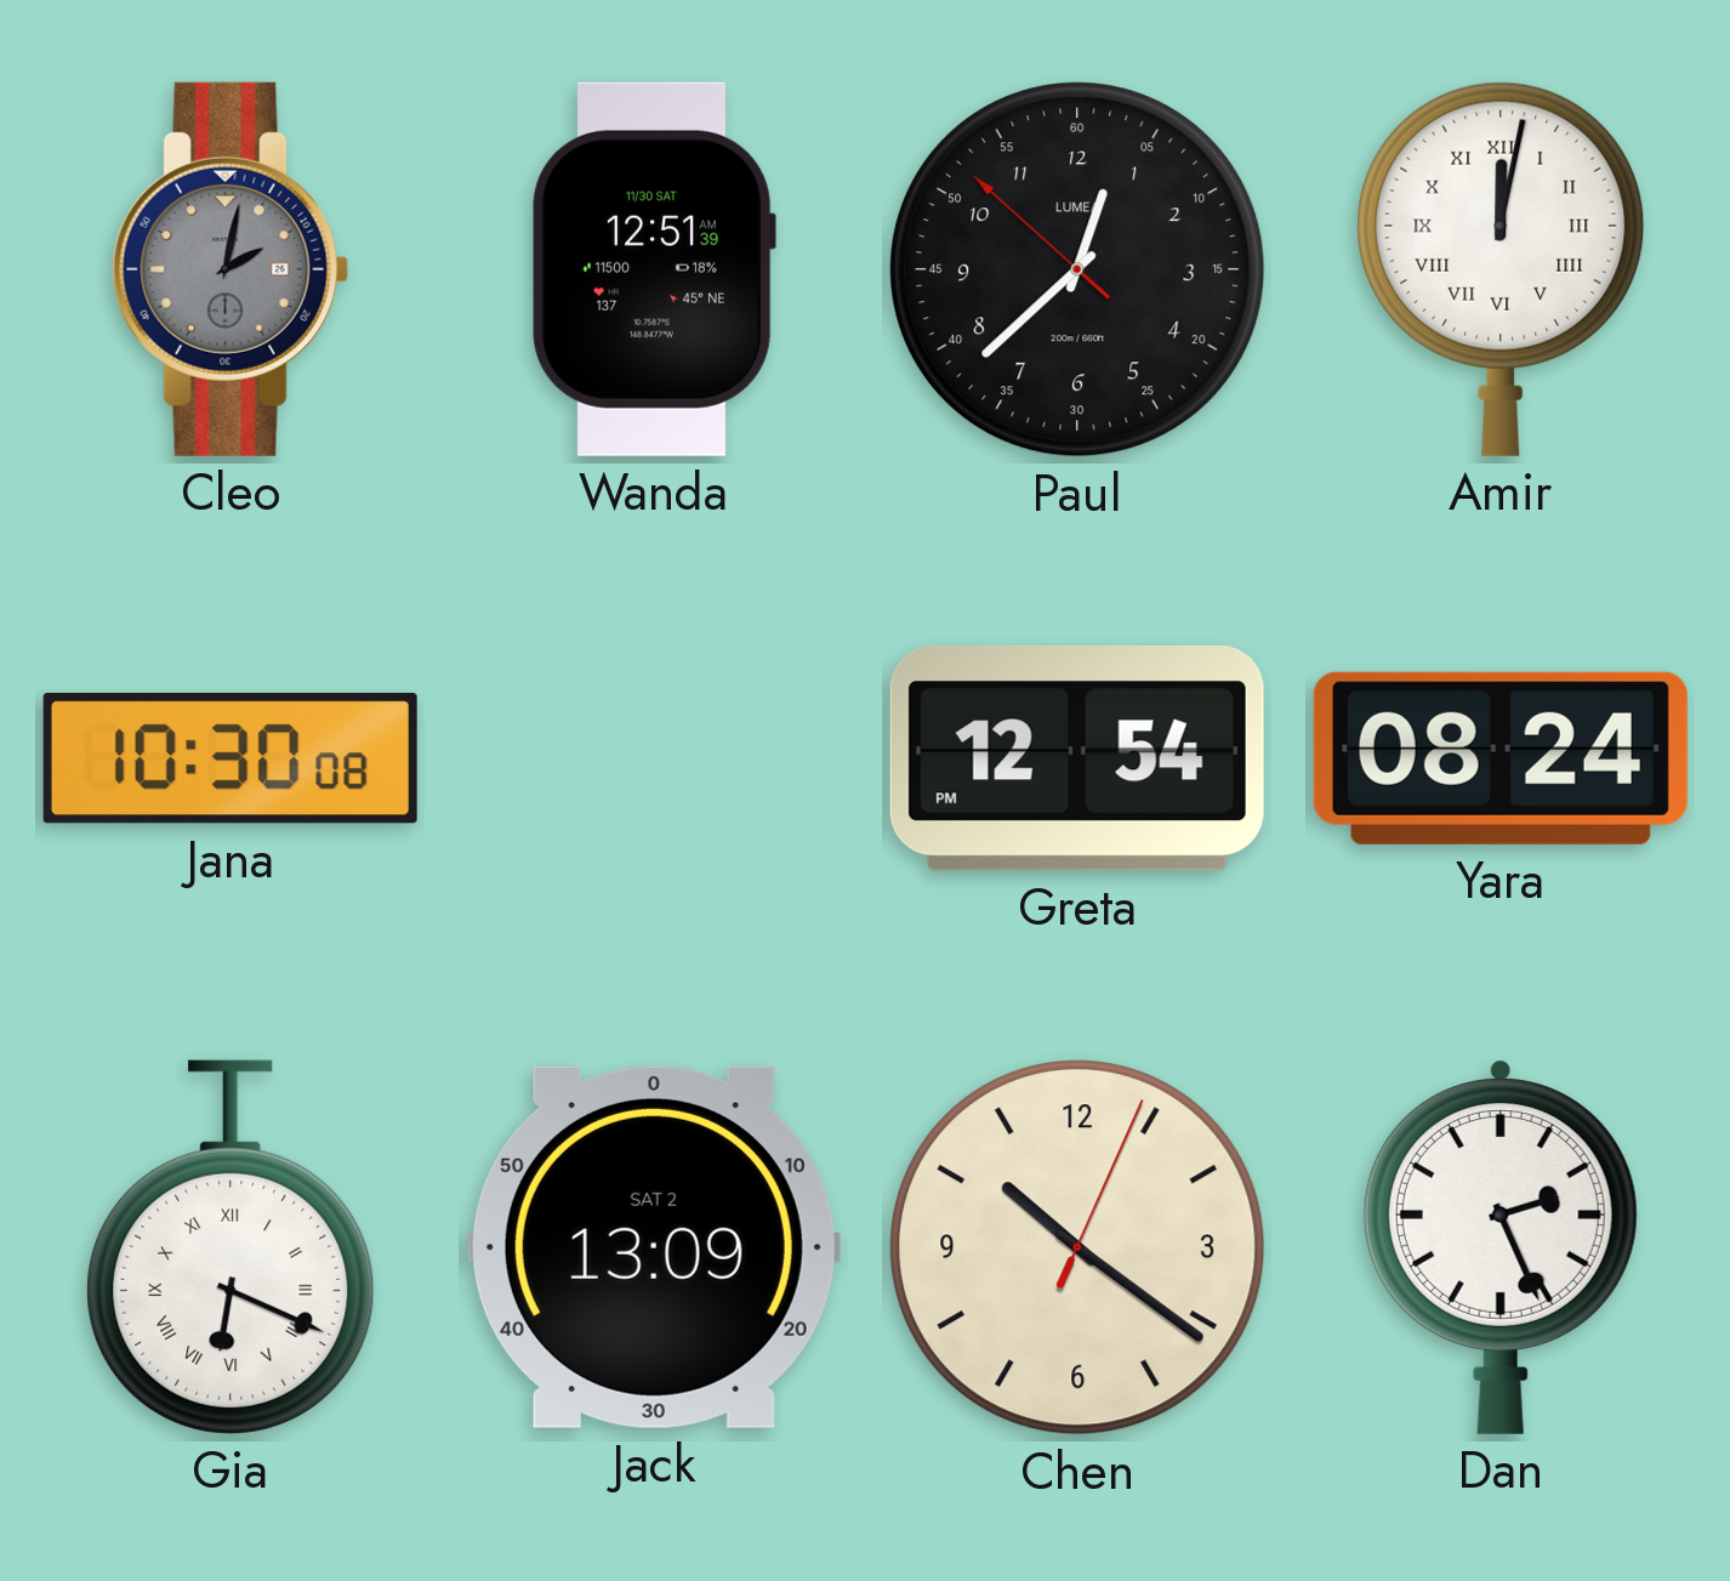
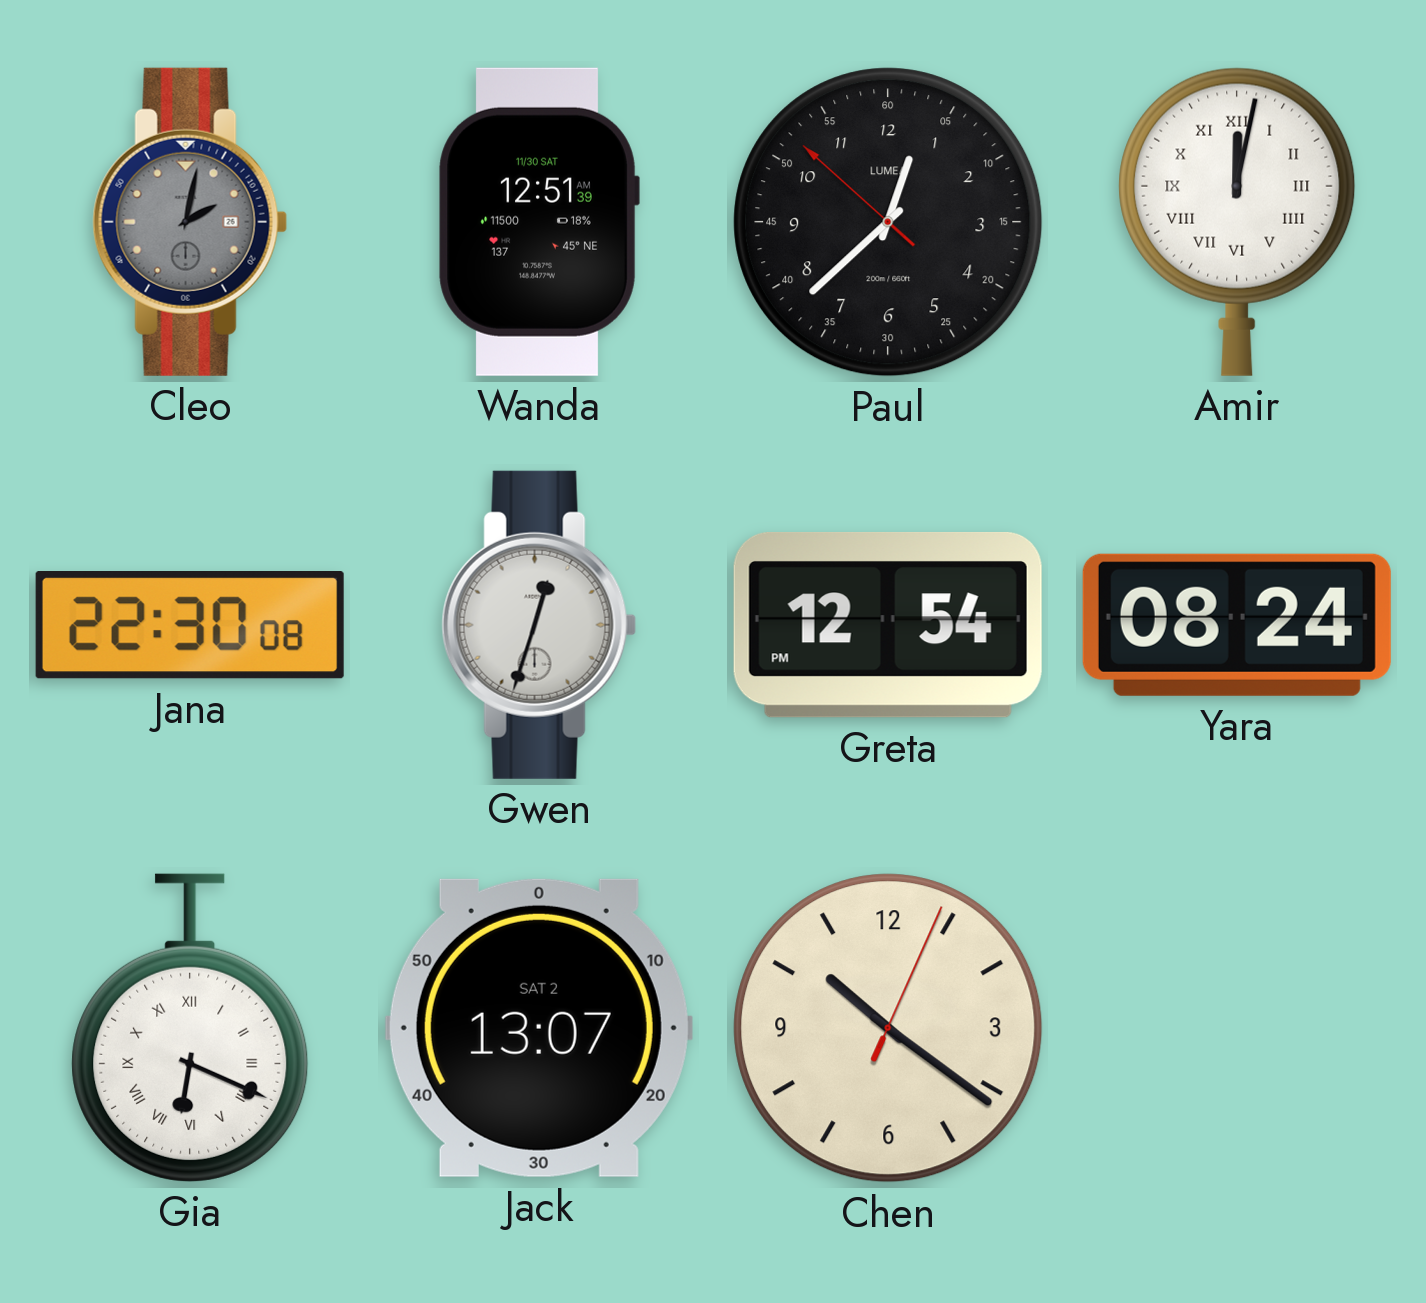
Jana: 10:30 -> 22:30
Gwen: none -> 12:33
Jack: 13:09 -> 13:07
Dan: 2:26 -> none
